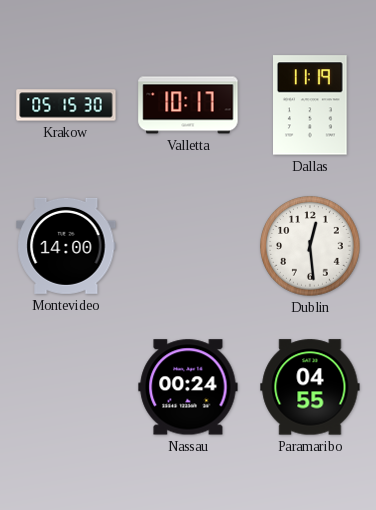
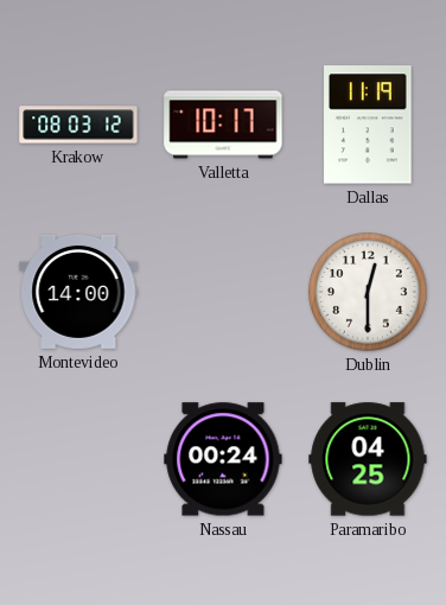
Krakow: 05:15 -> 08:03
Dublin: 12:29 -> 12:30
Paramaribo: 04:55 -> 04:25
